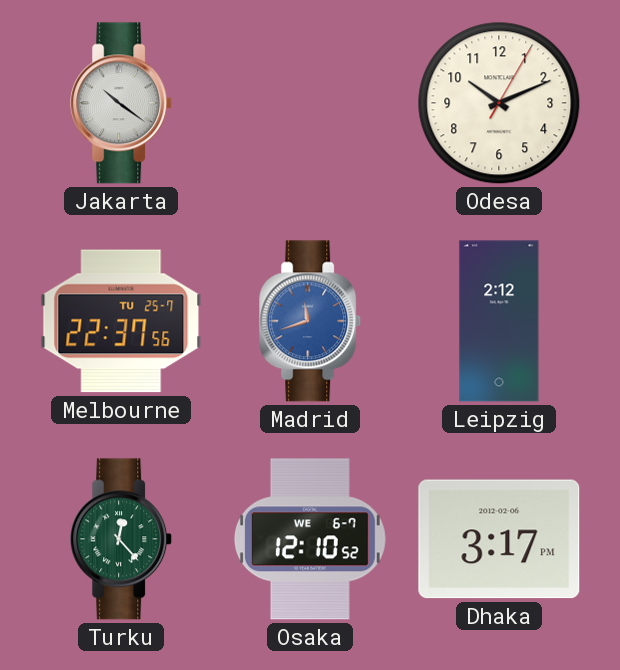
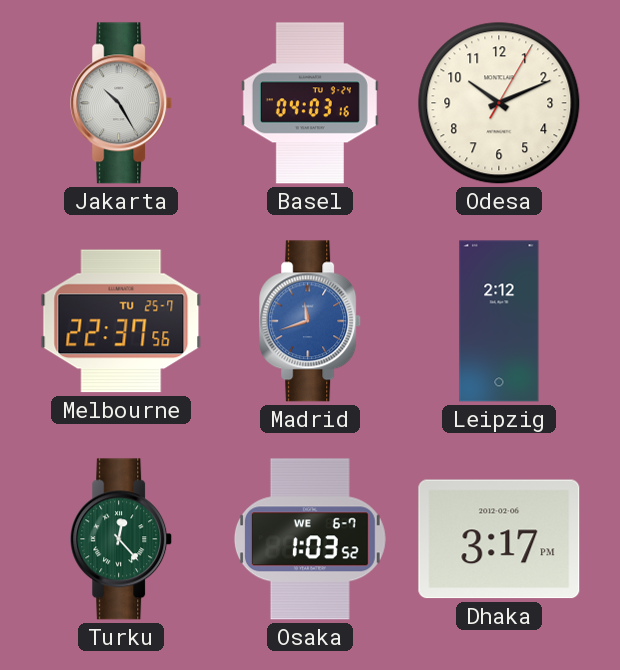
Jakarta: 10:21 -> 10:25
Basel: none -> 04:03
Osaka: 12:10 -> 1:03
